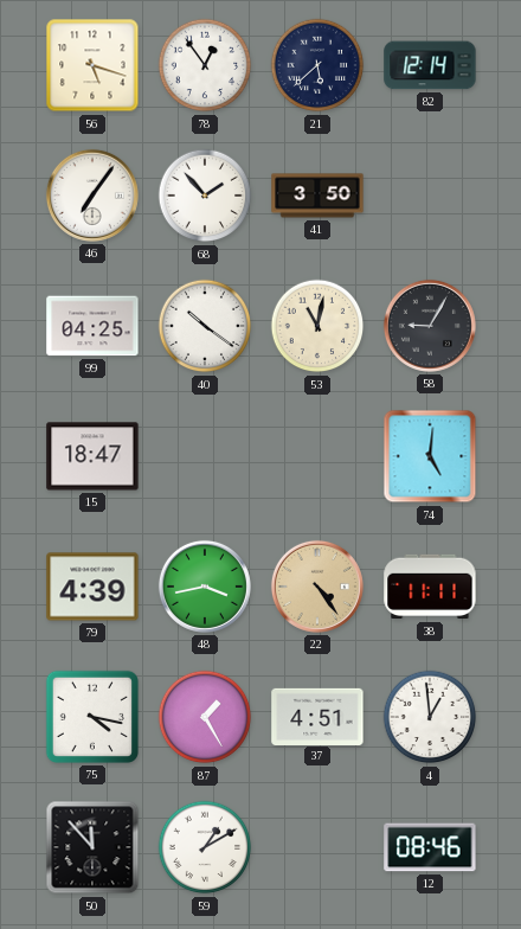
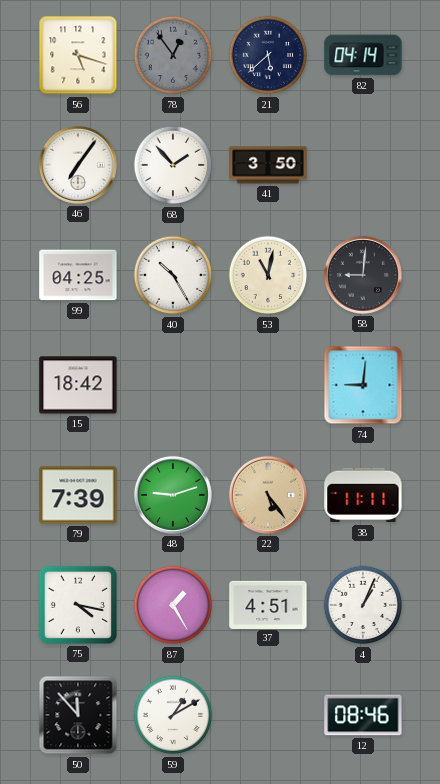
78 dial: white -> grey
82: 12:14 -> 04:14
40: 10:21 -> 10:25
58: 9:05 -> 9:01
15: 18:47 -> 18:42
74: 5:01 -> 9:01
79: 4:39 -> 7:39
48: 3:43 -> 9:12
22: 4:24 -> 5:24
4: 12:59 -> 1:04
